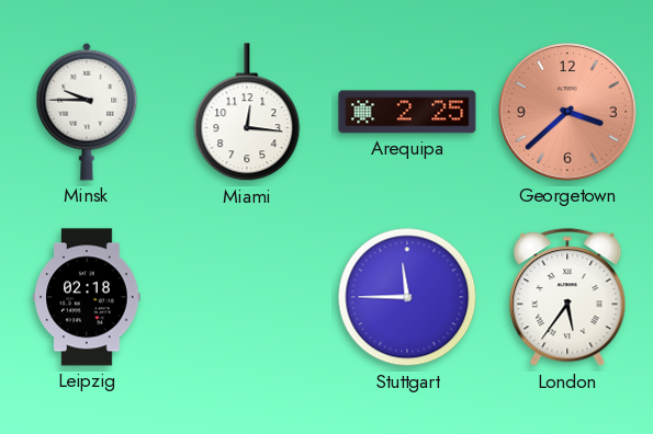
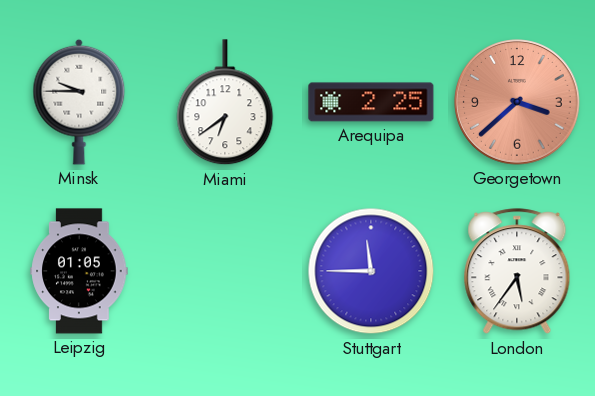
Miami: 12:16 -> 6:39
Leipzig: 02:18 -> 01:05
